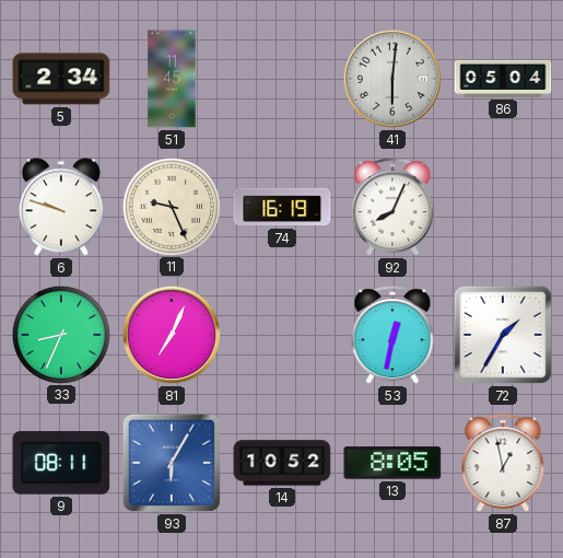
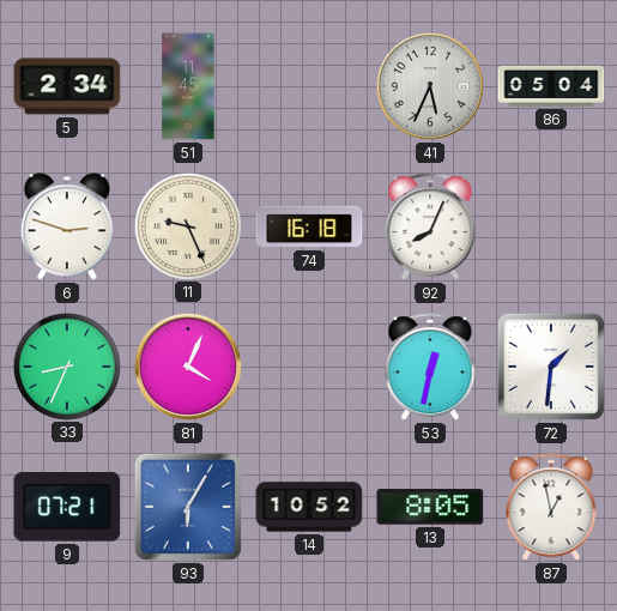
41: 6:01 -> 5:34
6: 9:48 -> 2:48
74: 16:19 -> 16:18
81: 7:04 -> 4:04
72: 1:35 -> 1:31
9: 08:11 -> 07:21
